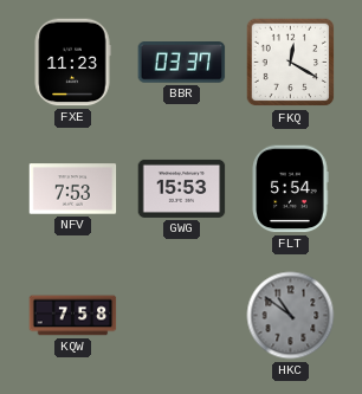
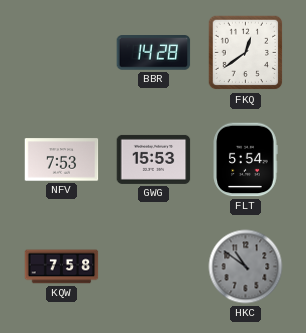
FXE: 11:23 -> none
BBR: 03:37 -> 14:28
FKQ: 12:20 -> 12:39
